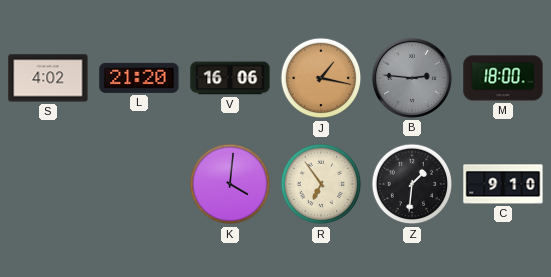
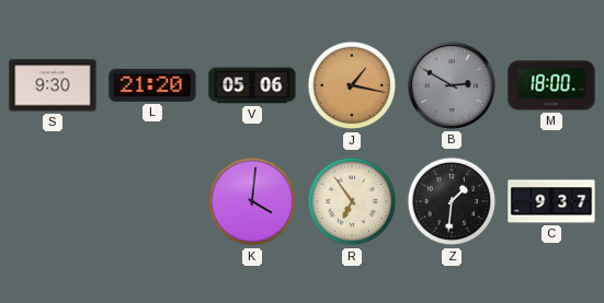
S: 4:02 -> 9:30
V: 16:06 -> 05:06
B: 2:46 -> 2:50
C: 9:10 -> 9:37
